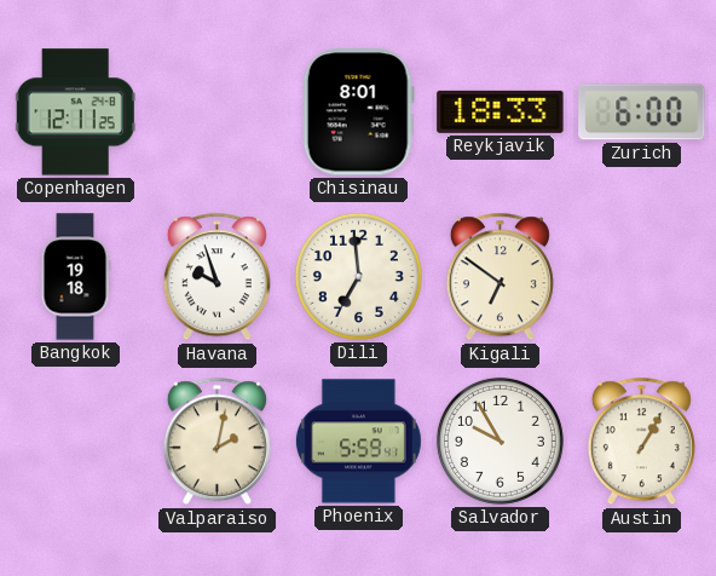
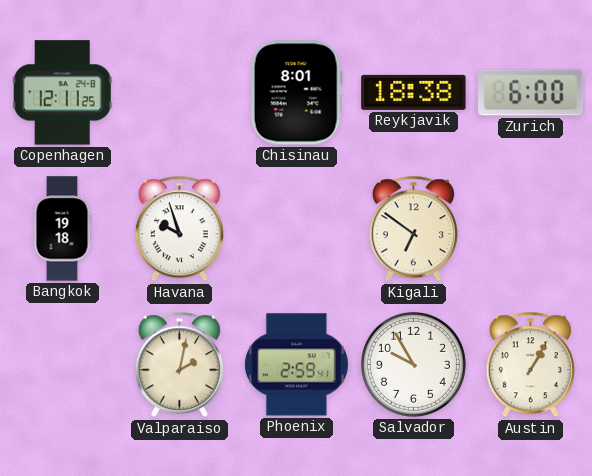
Reykjavik: 18:33 -> 18:38
Dili: 6:59 -> none
Phoenix: 5:59 -> 2:59
